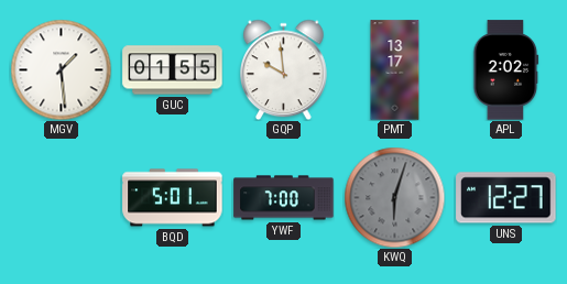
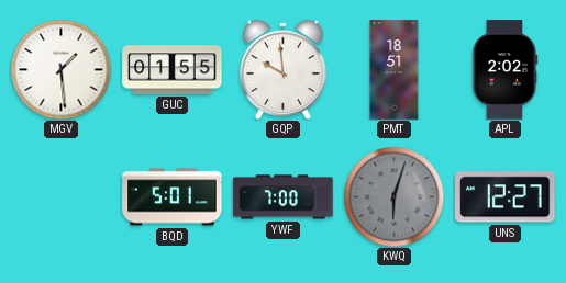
PMT: 13:17 -> 18:51
